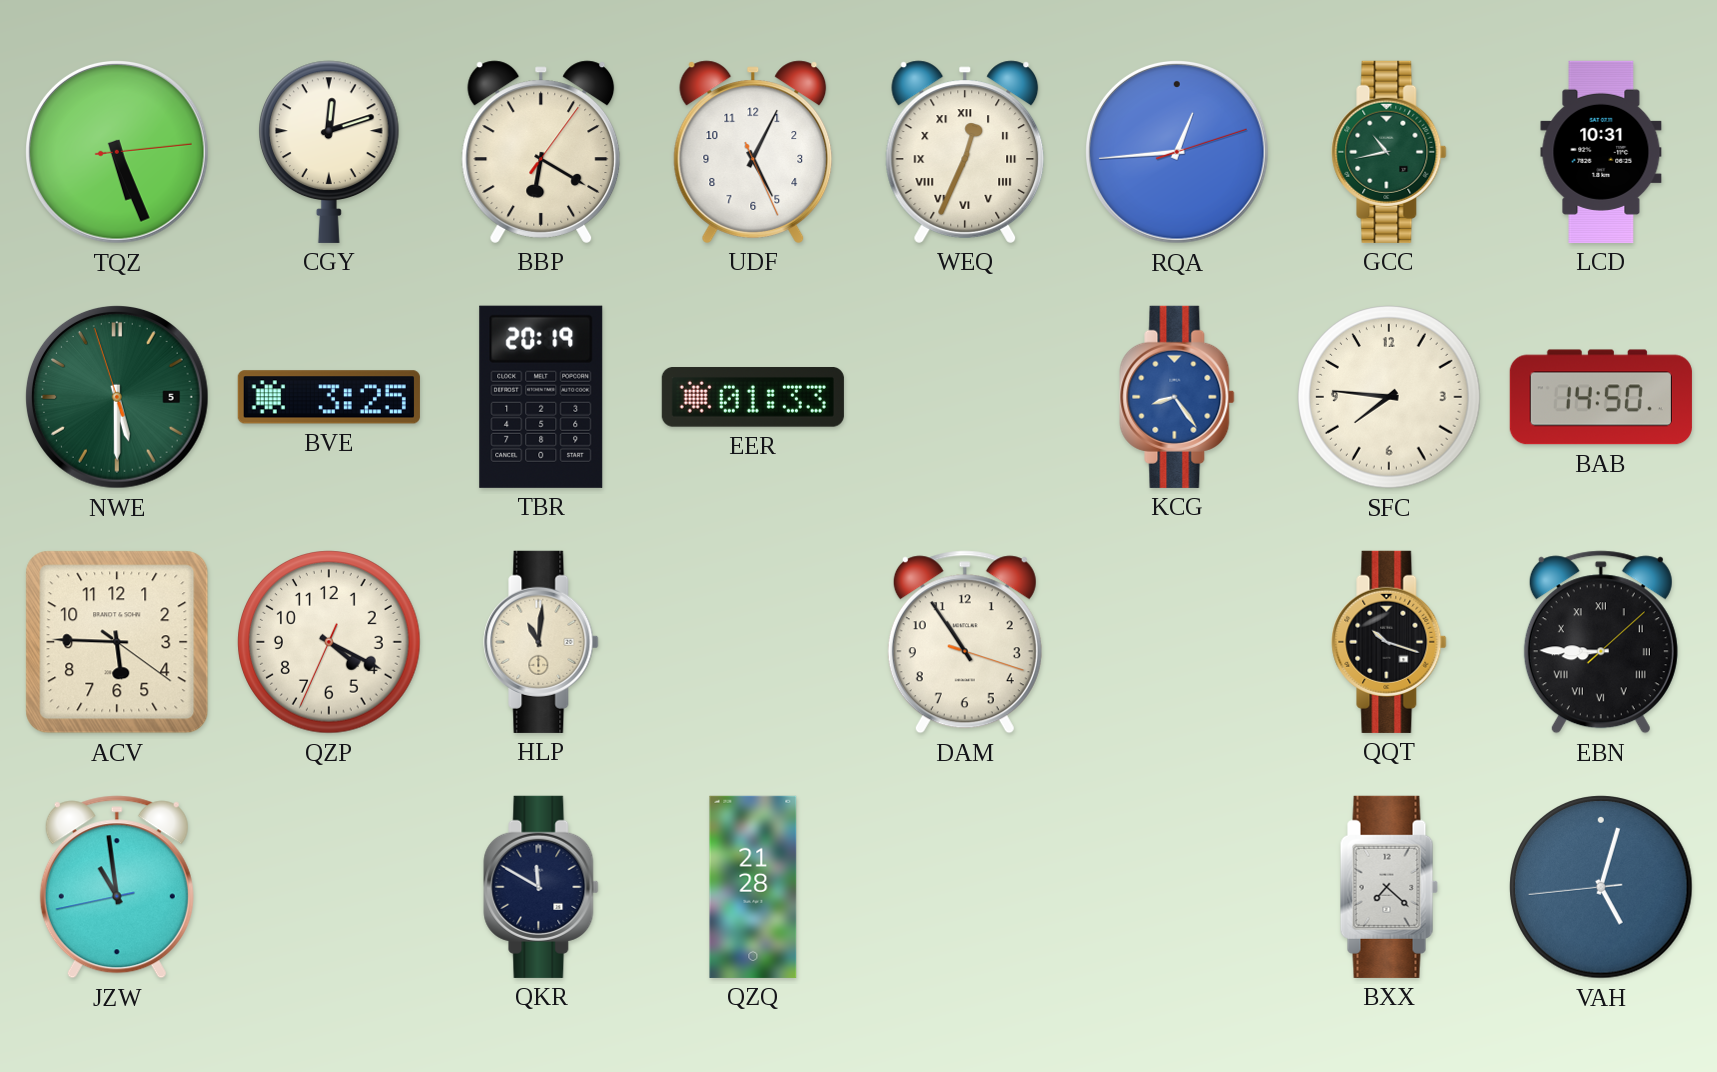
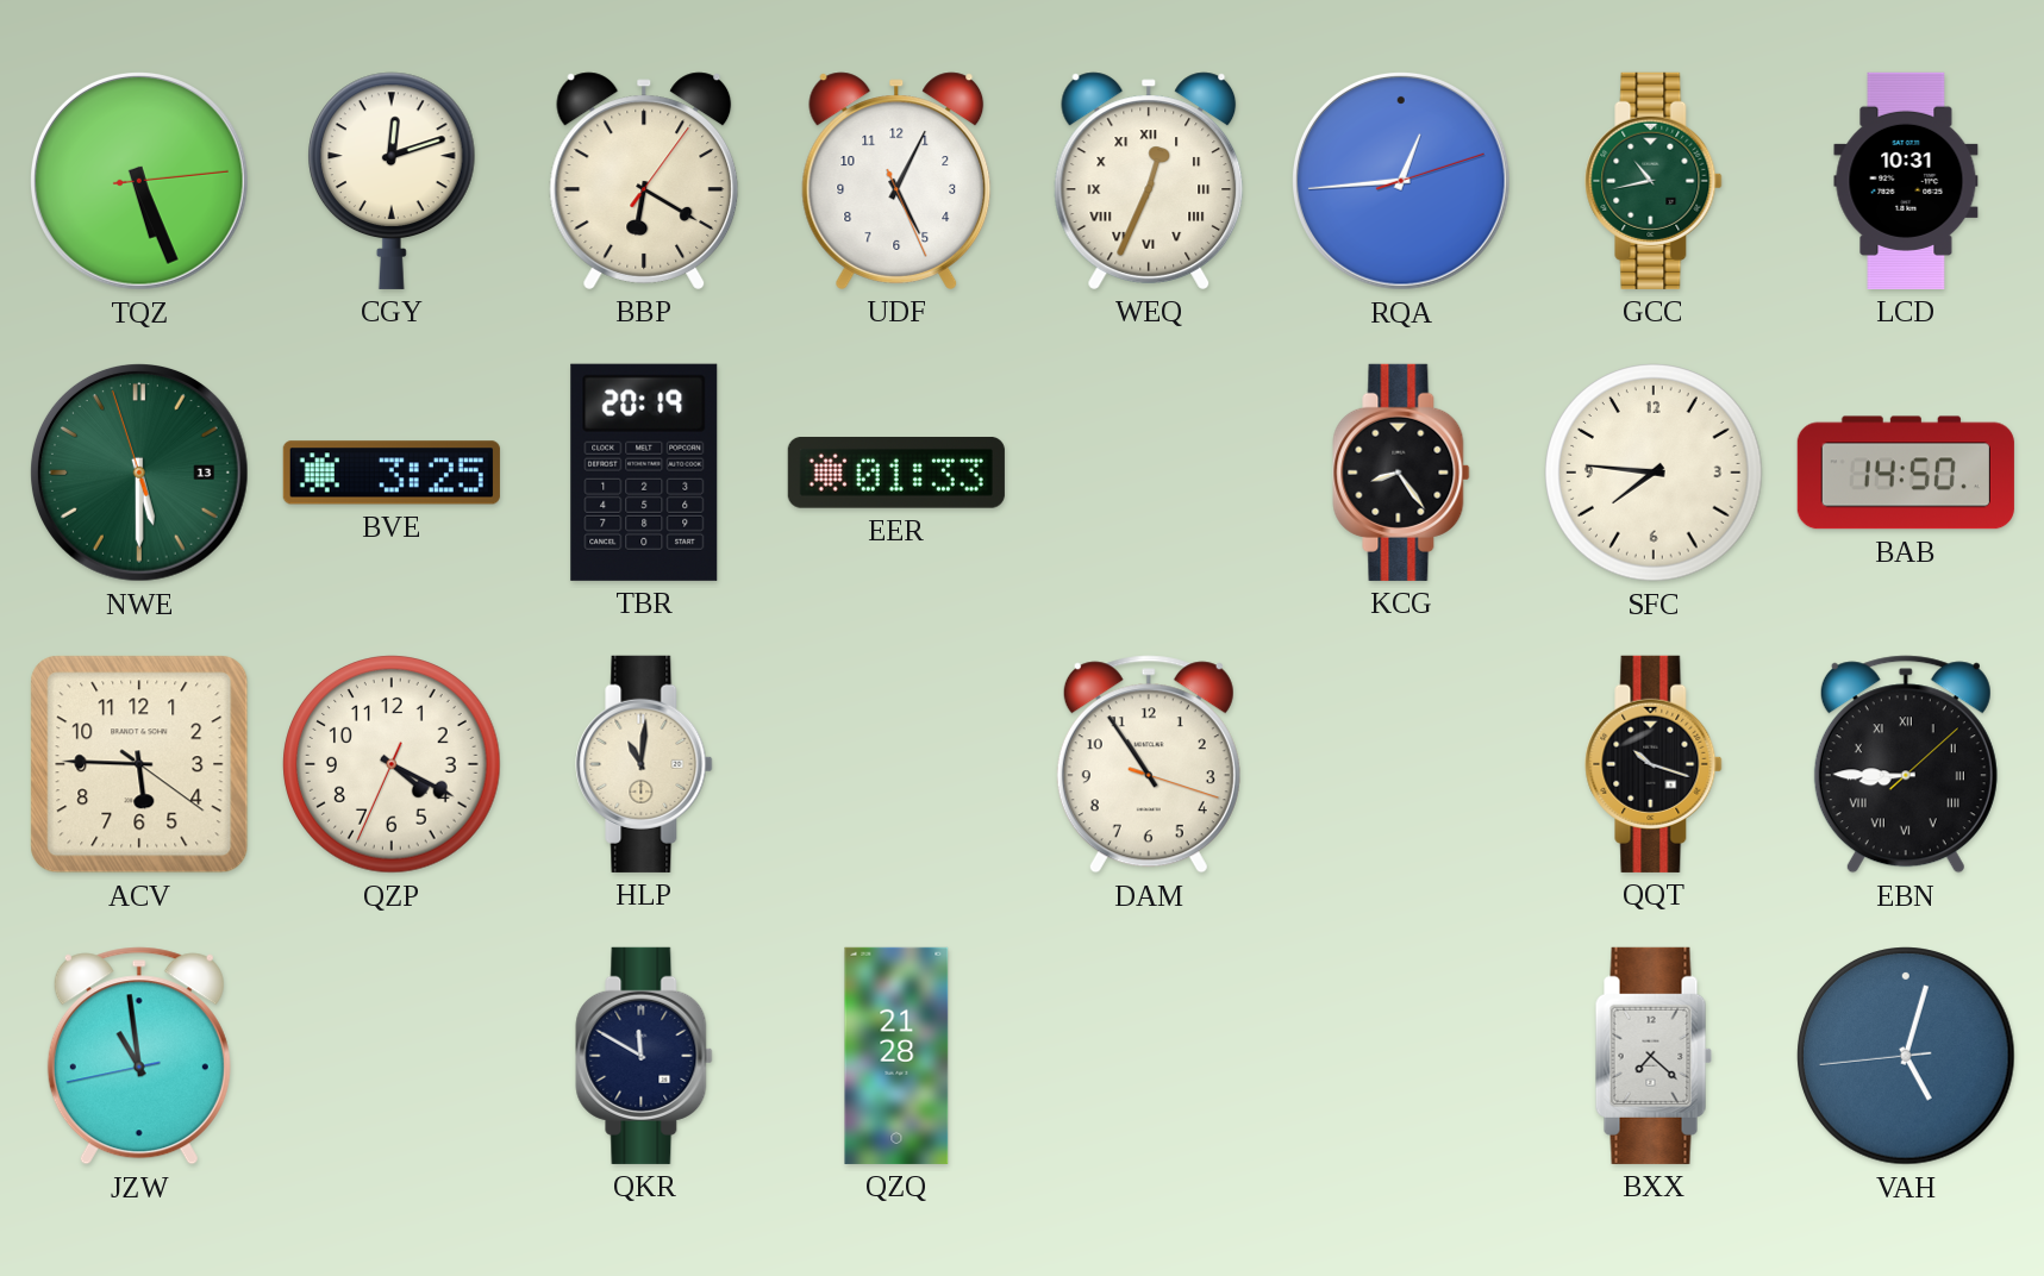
NWE date: 5 -> 13
KCG dial: blue -> black
